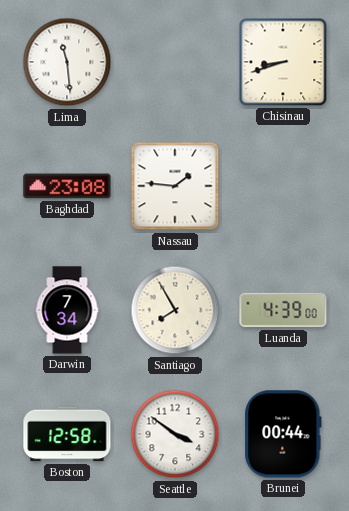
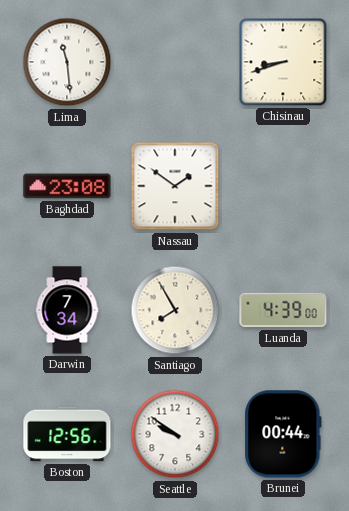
Nassau: 1:46 -> 1:51
Boston: 12:58 -> 12:56
Seattle: 3:51 -> 9:51
